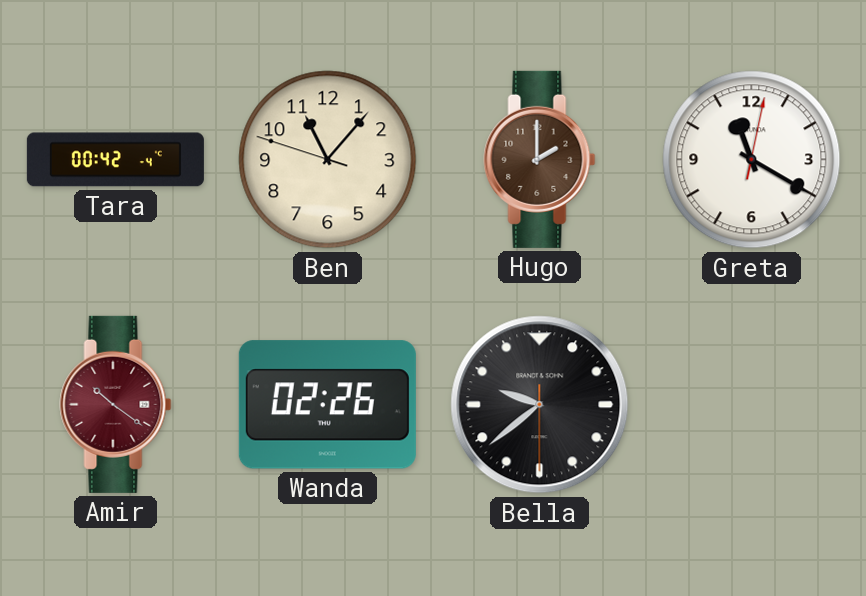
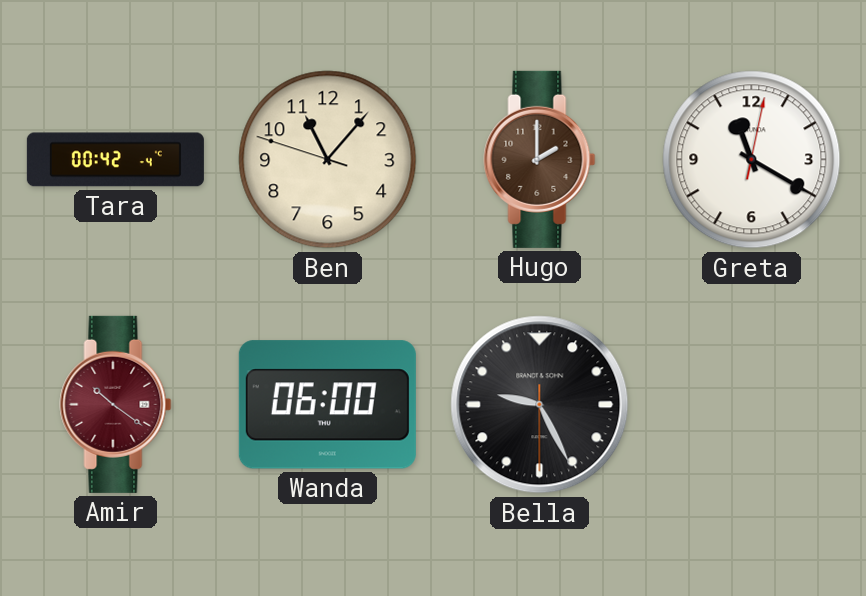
Wanda: 02:26 -> 06:00
Bella: 9:38 -> 9:25
